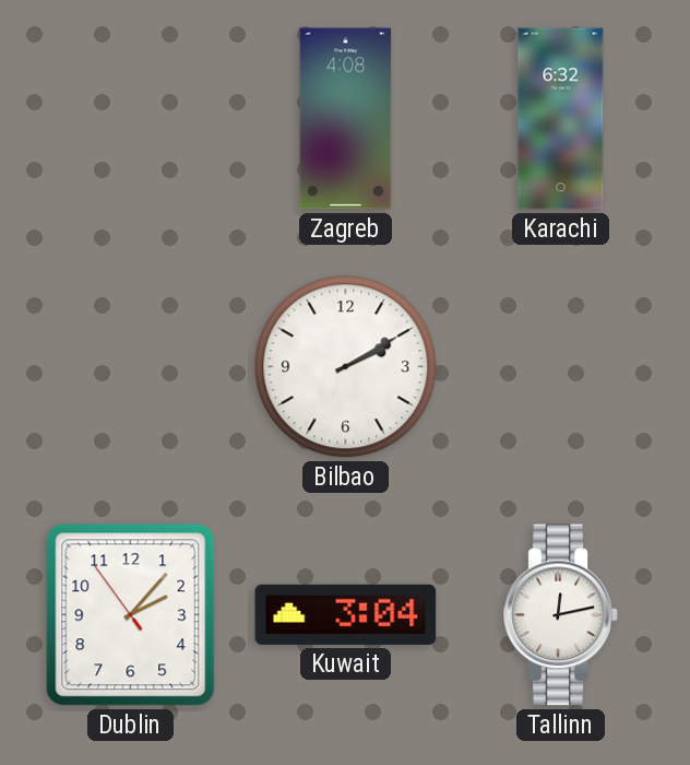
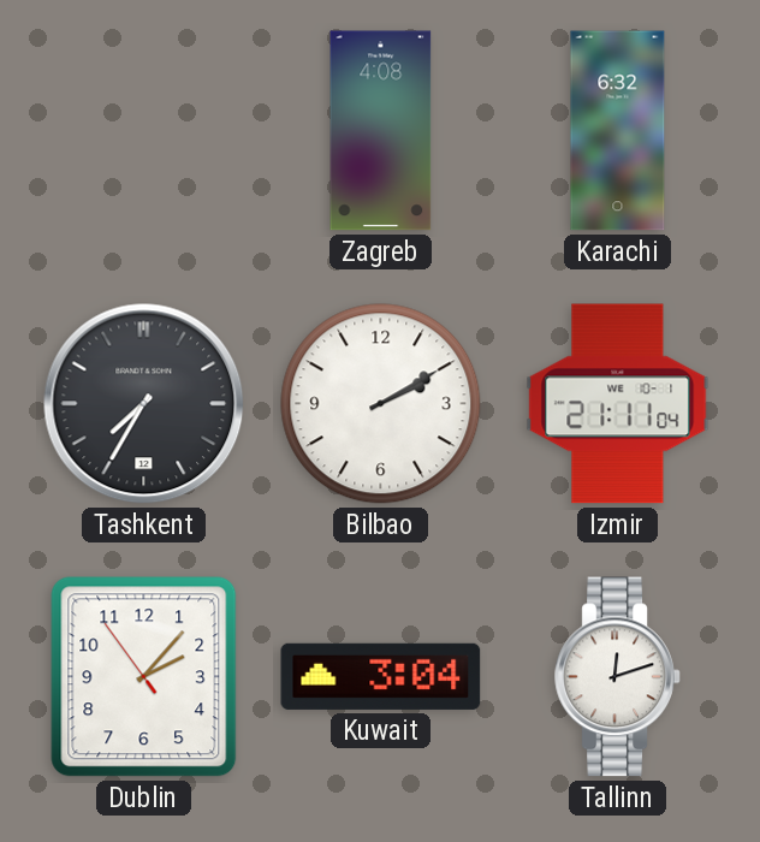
Tashkent: none -> 7:35
Izmir: none -> 21:11
Tallinn: 12:13 -> 12:12
